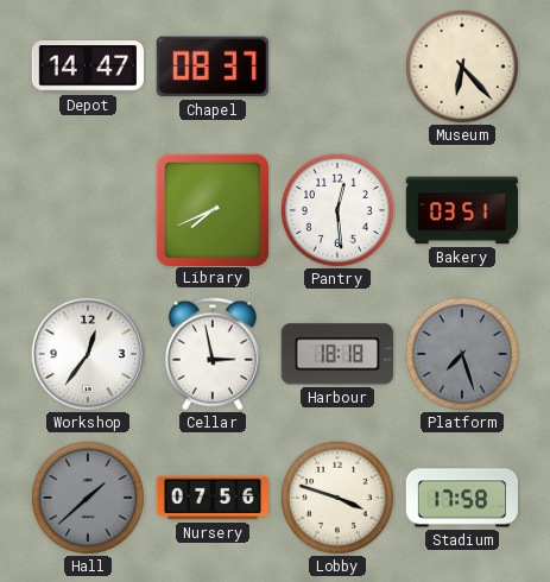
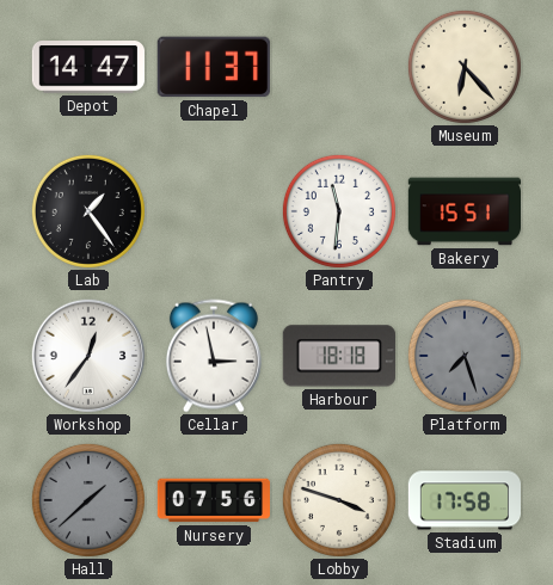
Chapel: 08:37 -> 11:37
Lab: none -> 1:24
Library: 7:41 -> none
Pantry: 12:29 -> 11:31
Bakery: 03:51 -> 15:51
